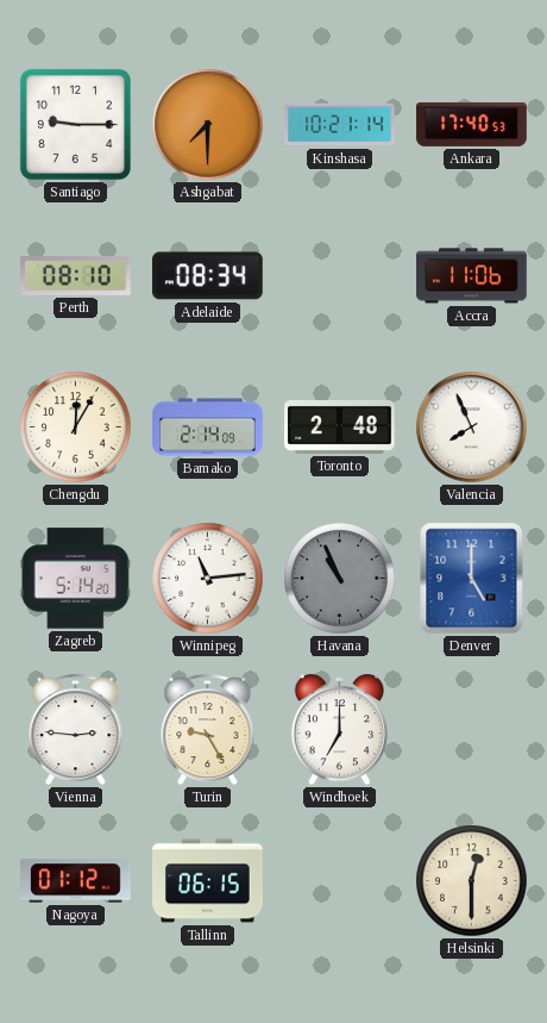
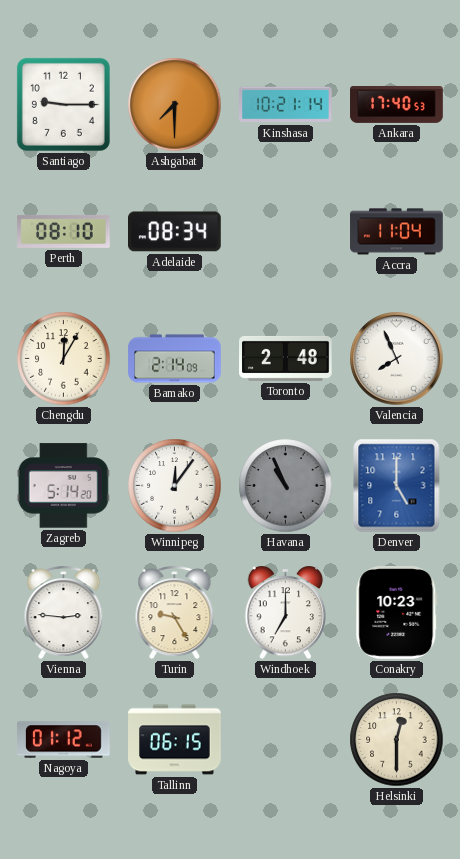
Accra: 11:06 -> 11:04
Winnipeg: 11:14 -> 12:06
Conakry: none -> 10:23
